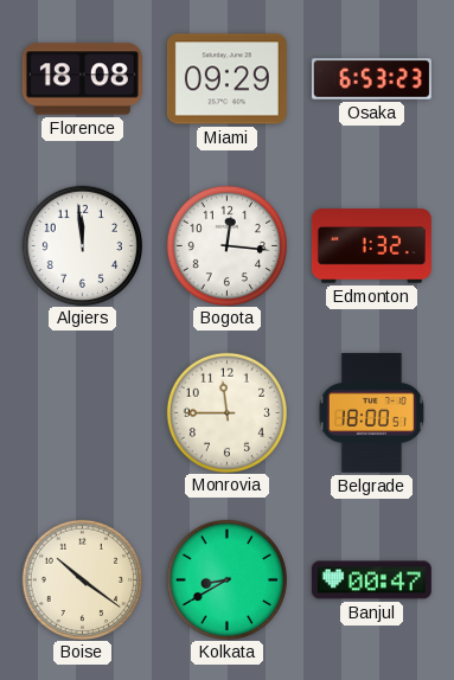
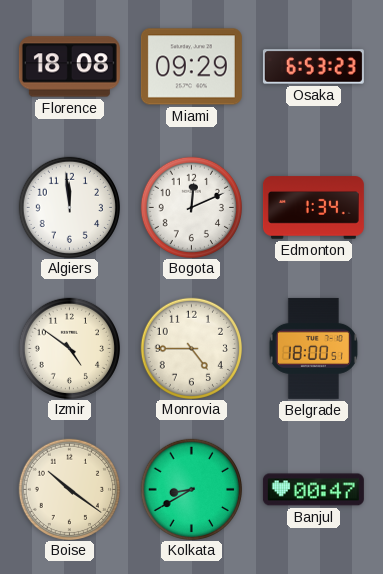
Bogota: 12:16 -> 12:11
Edmonton: 1:32 -> 1:34
Izmir: none -> 4:51
Monrovia: 11:45 -> 4:45
